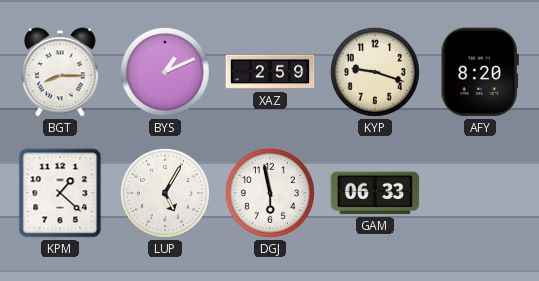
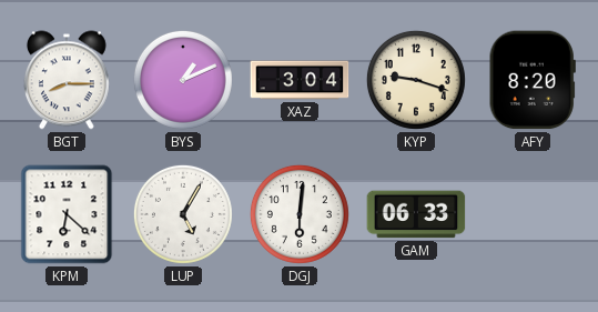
XAZ: 2:59 -> 3:04
KPM: 1:22 -> 6:22
DGJ: 5:58 -> 6:01
